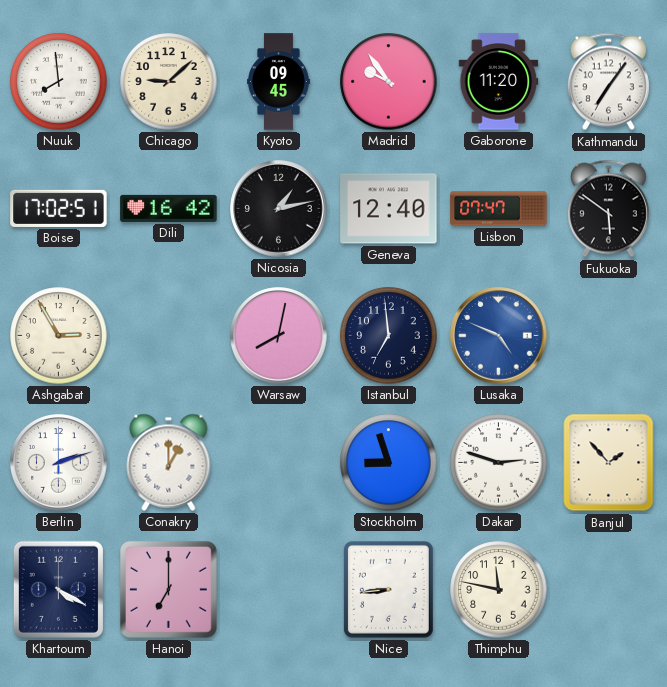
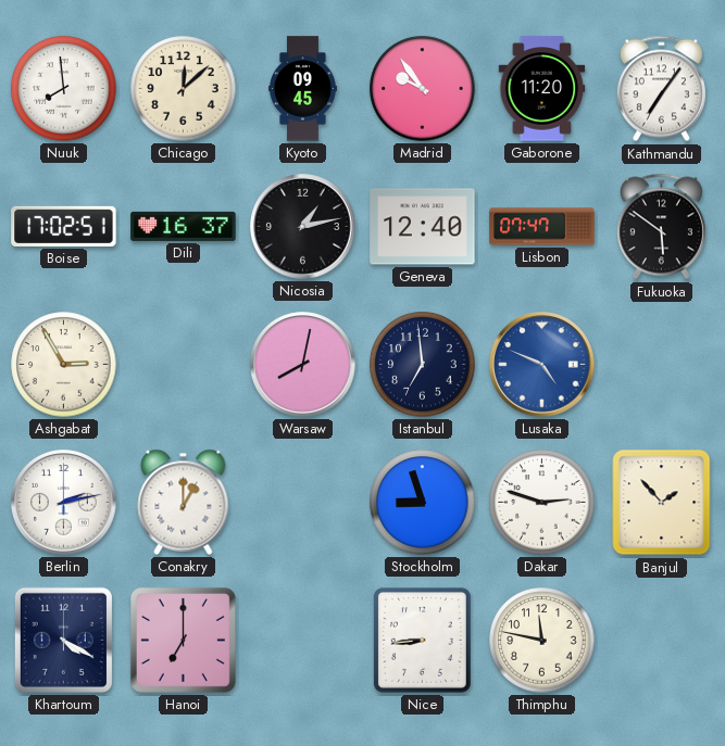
Chicago: 9:08 -> 12:08
Dili: 16:42 -> 16:37
Berlin: 2:12 -> 2:13
